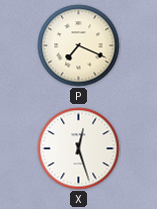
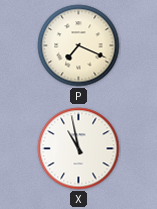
X: 12:27 -> 10:58
